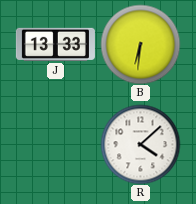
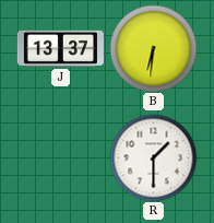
J: 13:33 -> 13:37
R: 4:08 -> 1:30
